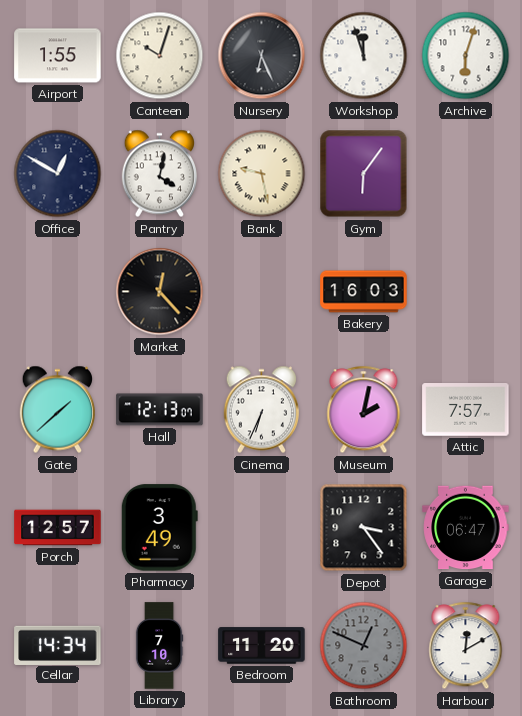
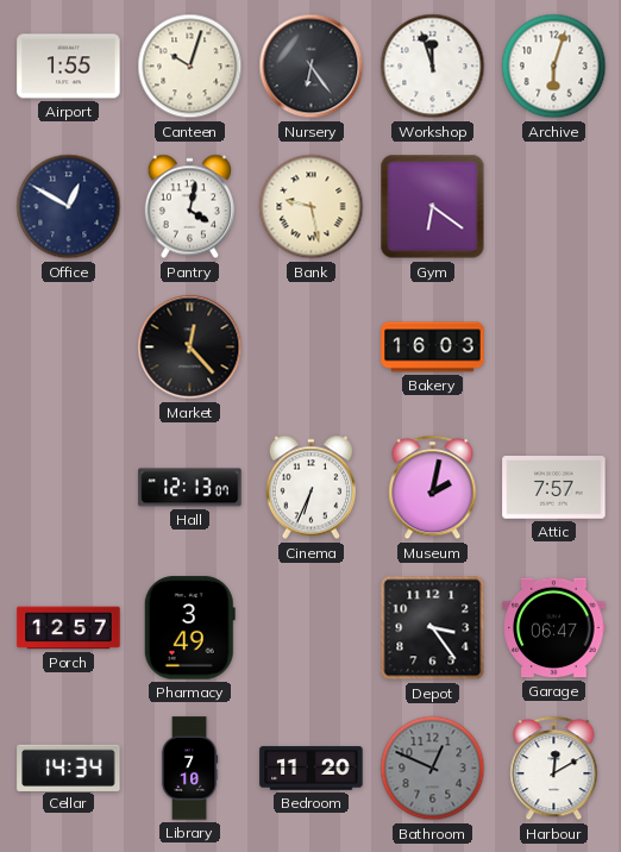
Nursery: 6:26 -> 6:24
Gym: 6:06 -> 6:21
Gate: 1:38 -> none
